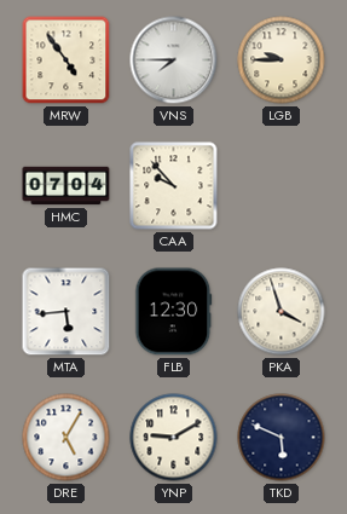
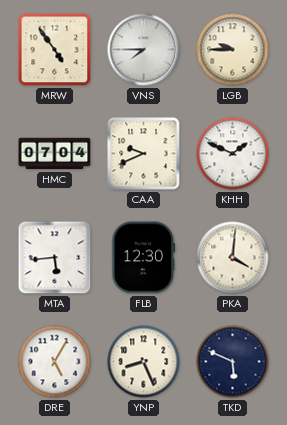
CAA: 9:53 -> 9:41
KHH: none -> 1:49
PKA: 3:57 -> 4:01
YNP: 9:10 -> 8:26
